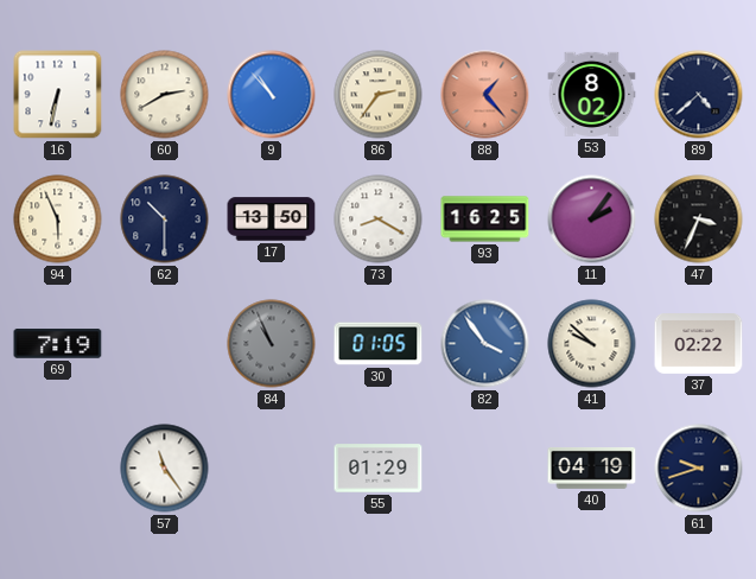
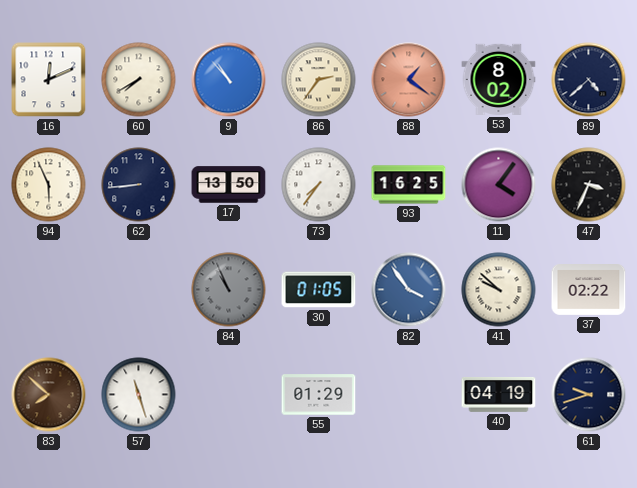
16: 6:32 -> 12:11
60: 2:40 -> 7:40
88: 1:23 -> 1:21
62: 10:30 -> 8:44
73: 8:20 -> 7:36
11: 2:06 -> 4:06
69: 7:19 -> none
83: none -> 7:52
57: 11:24 -> 11:27
